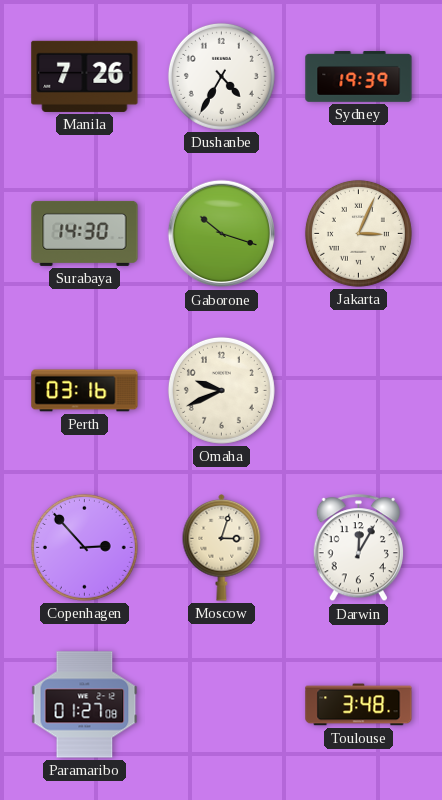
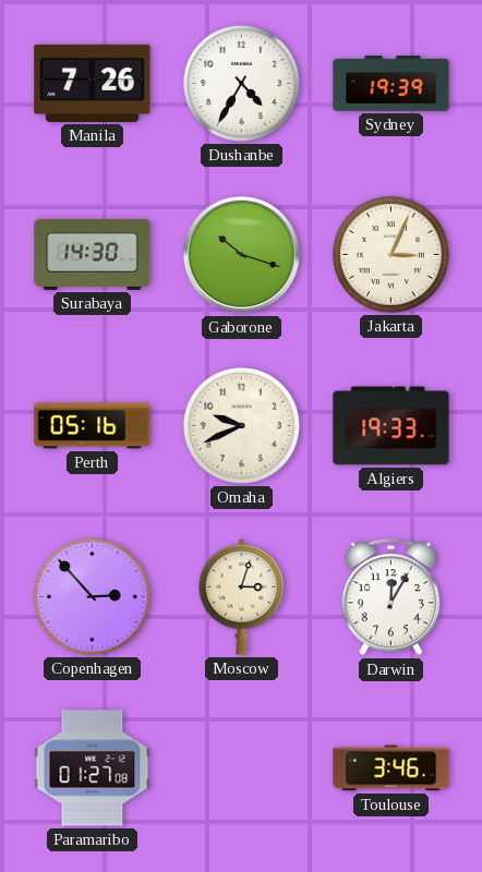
Perth: 03:16 -> 05:16
Algiers: none -> 19:33
Toulouse: 3:48 -> 3:46
